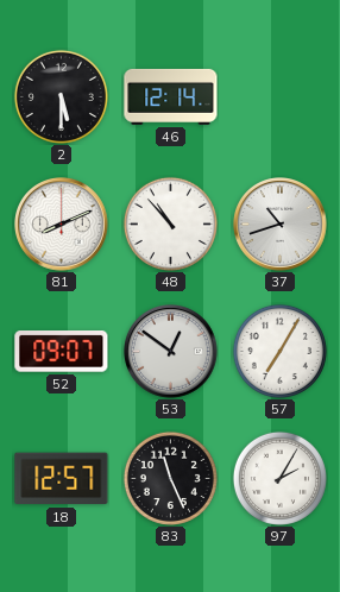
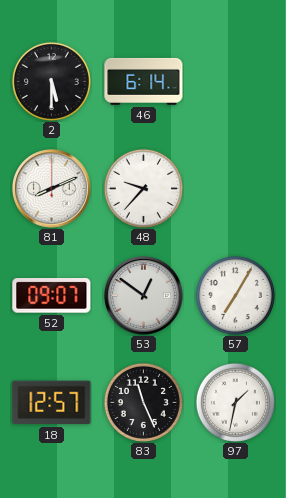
46: 12:14 -> 6:14
48: 10:53 -> 9:37
37: 10:42 -> none
97: 2:05 -> 1:32
